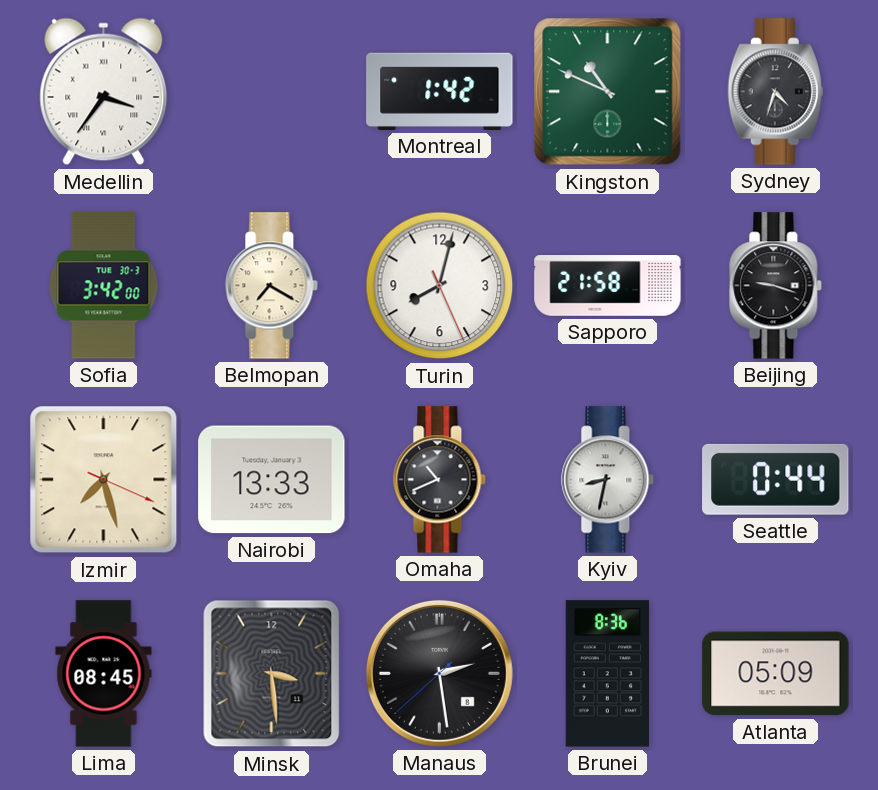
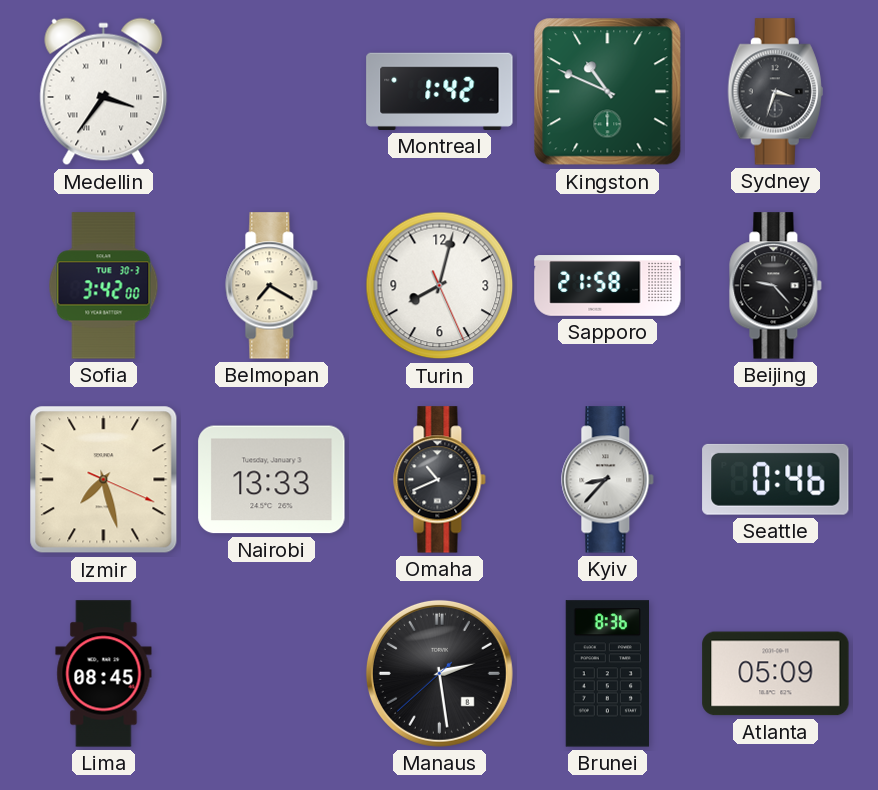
Sydney: 4:33 -> 3:33
Beijing: 9:18 -> 9:23
Kyiv: 8:32 -> 8:37
Seattle: 0:44 -> 0:46
Minsk: 3:29 -> none
